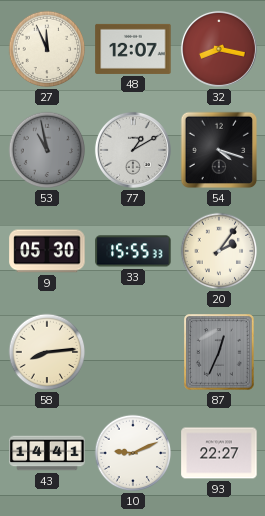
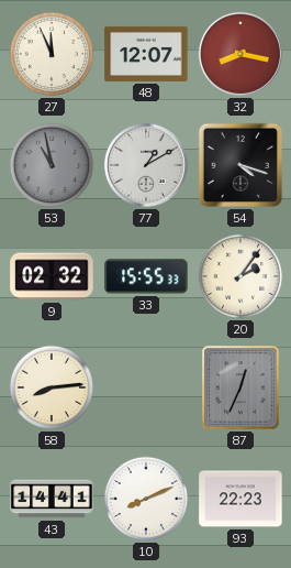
9: 05:30 -> 02:32
10: 9:11 -> 8:11
93: 22:27 -> 22:23
